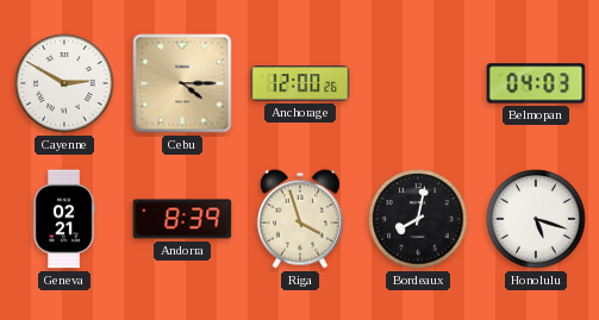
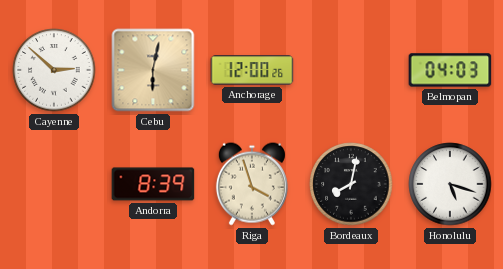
Cayenne: 2:50 -> 2:52
Cebu: 4:15 -> 6:02
Geneva: 02:21 -> none
